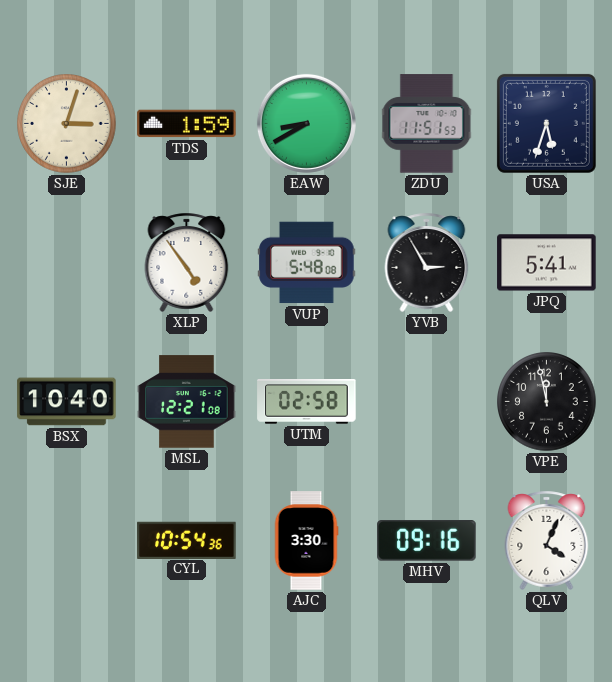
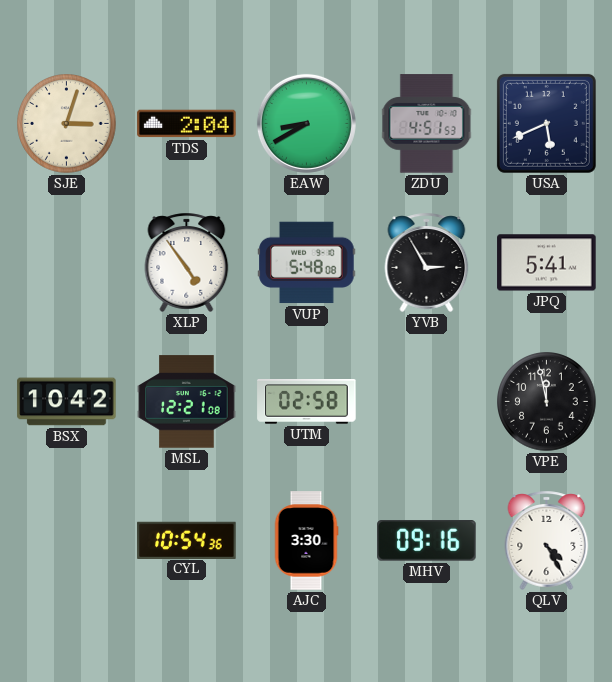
TDS: 1:59 -> 2:04
ZDU: 11:51 -> 4:51
USA: 5:33 -> 5:41
BSX: 10:40 -> 10:42
QLV: 4:04 -> 4:25
